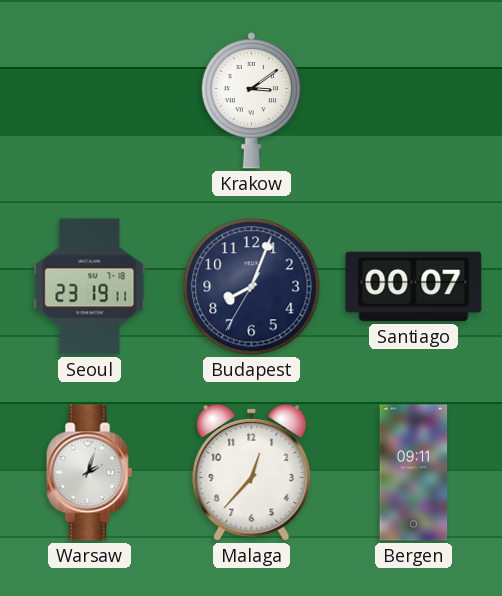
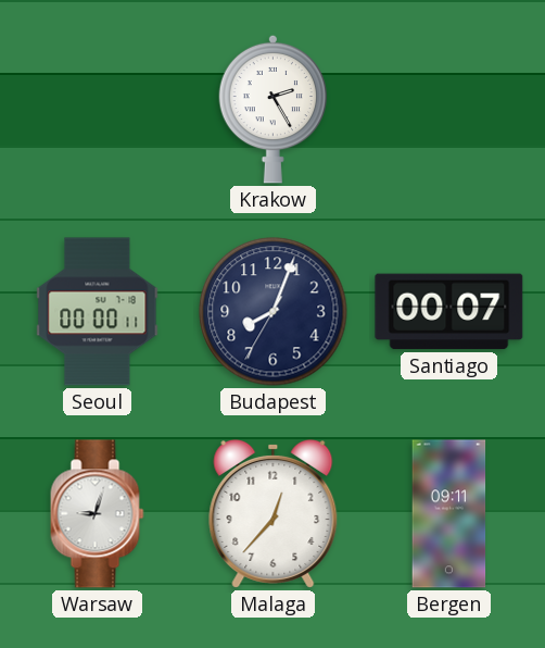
Krakow: 3:09 -> 2:25
Seoul: 23:19 -> 00:00
Warsaw: 2:03 -> 9:03
